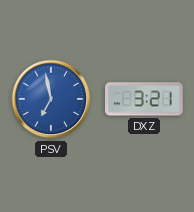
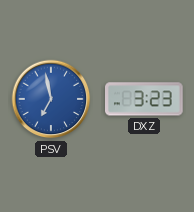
DXZ: 3:21 -> 3:23
